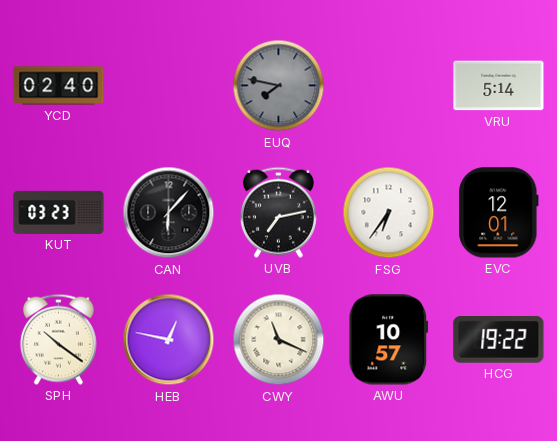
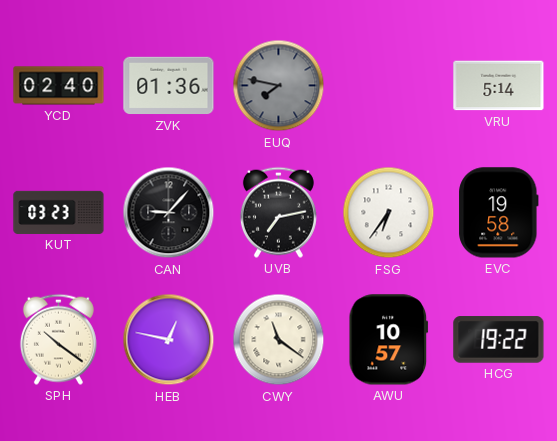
ZVK: none -> 01:36
CAN: 6:07 -> 9:07
EVC: 12:01 -> 19:58
CWY: 11:19 -> 11:21
